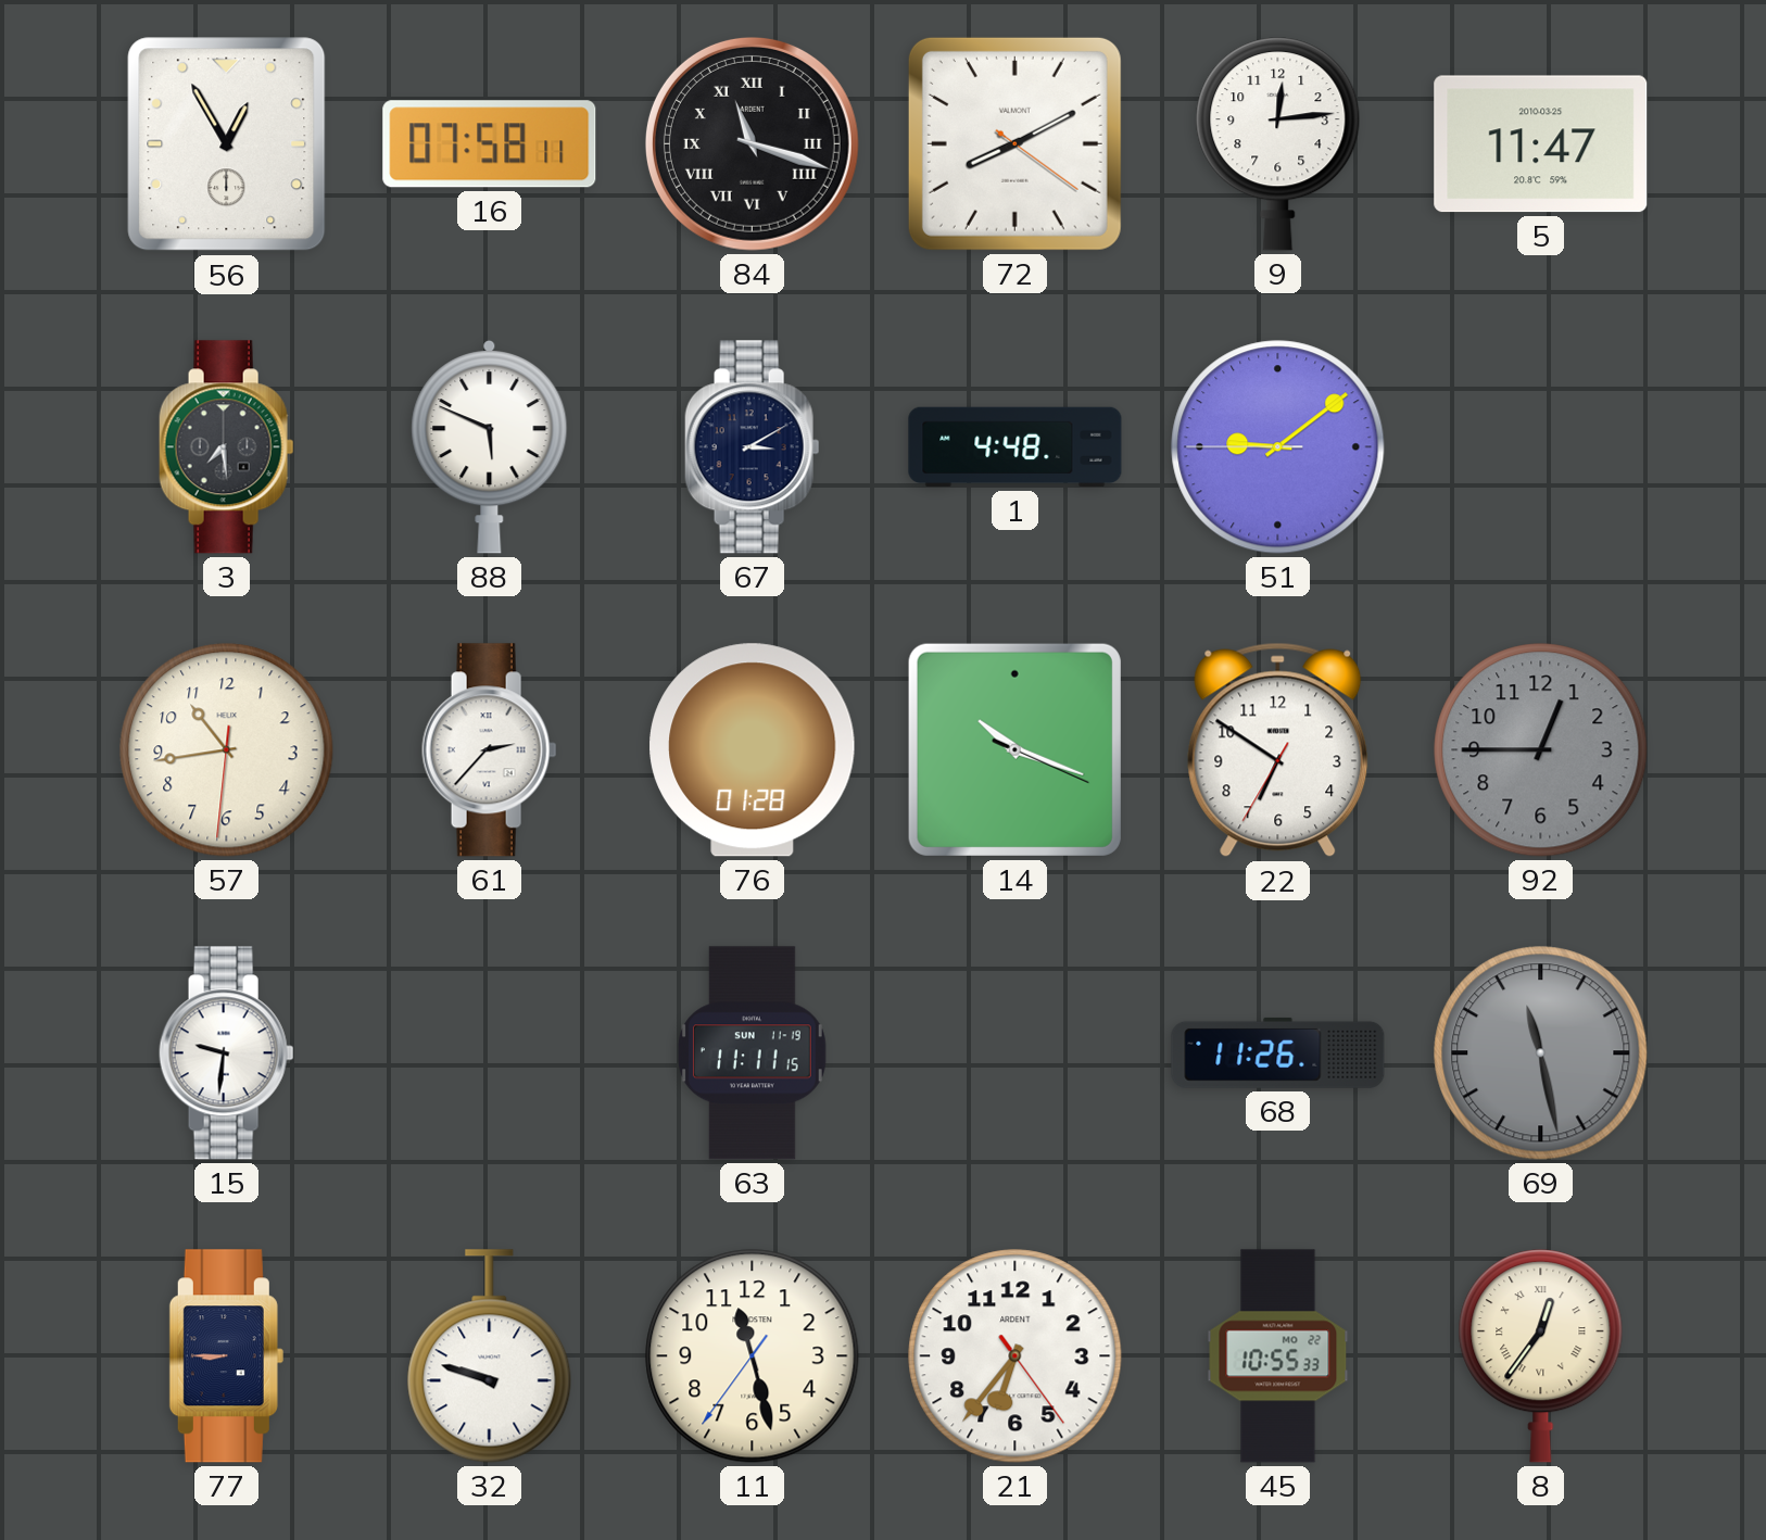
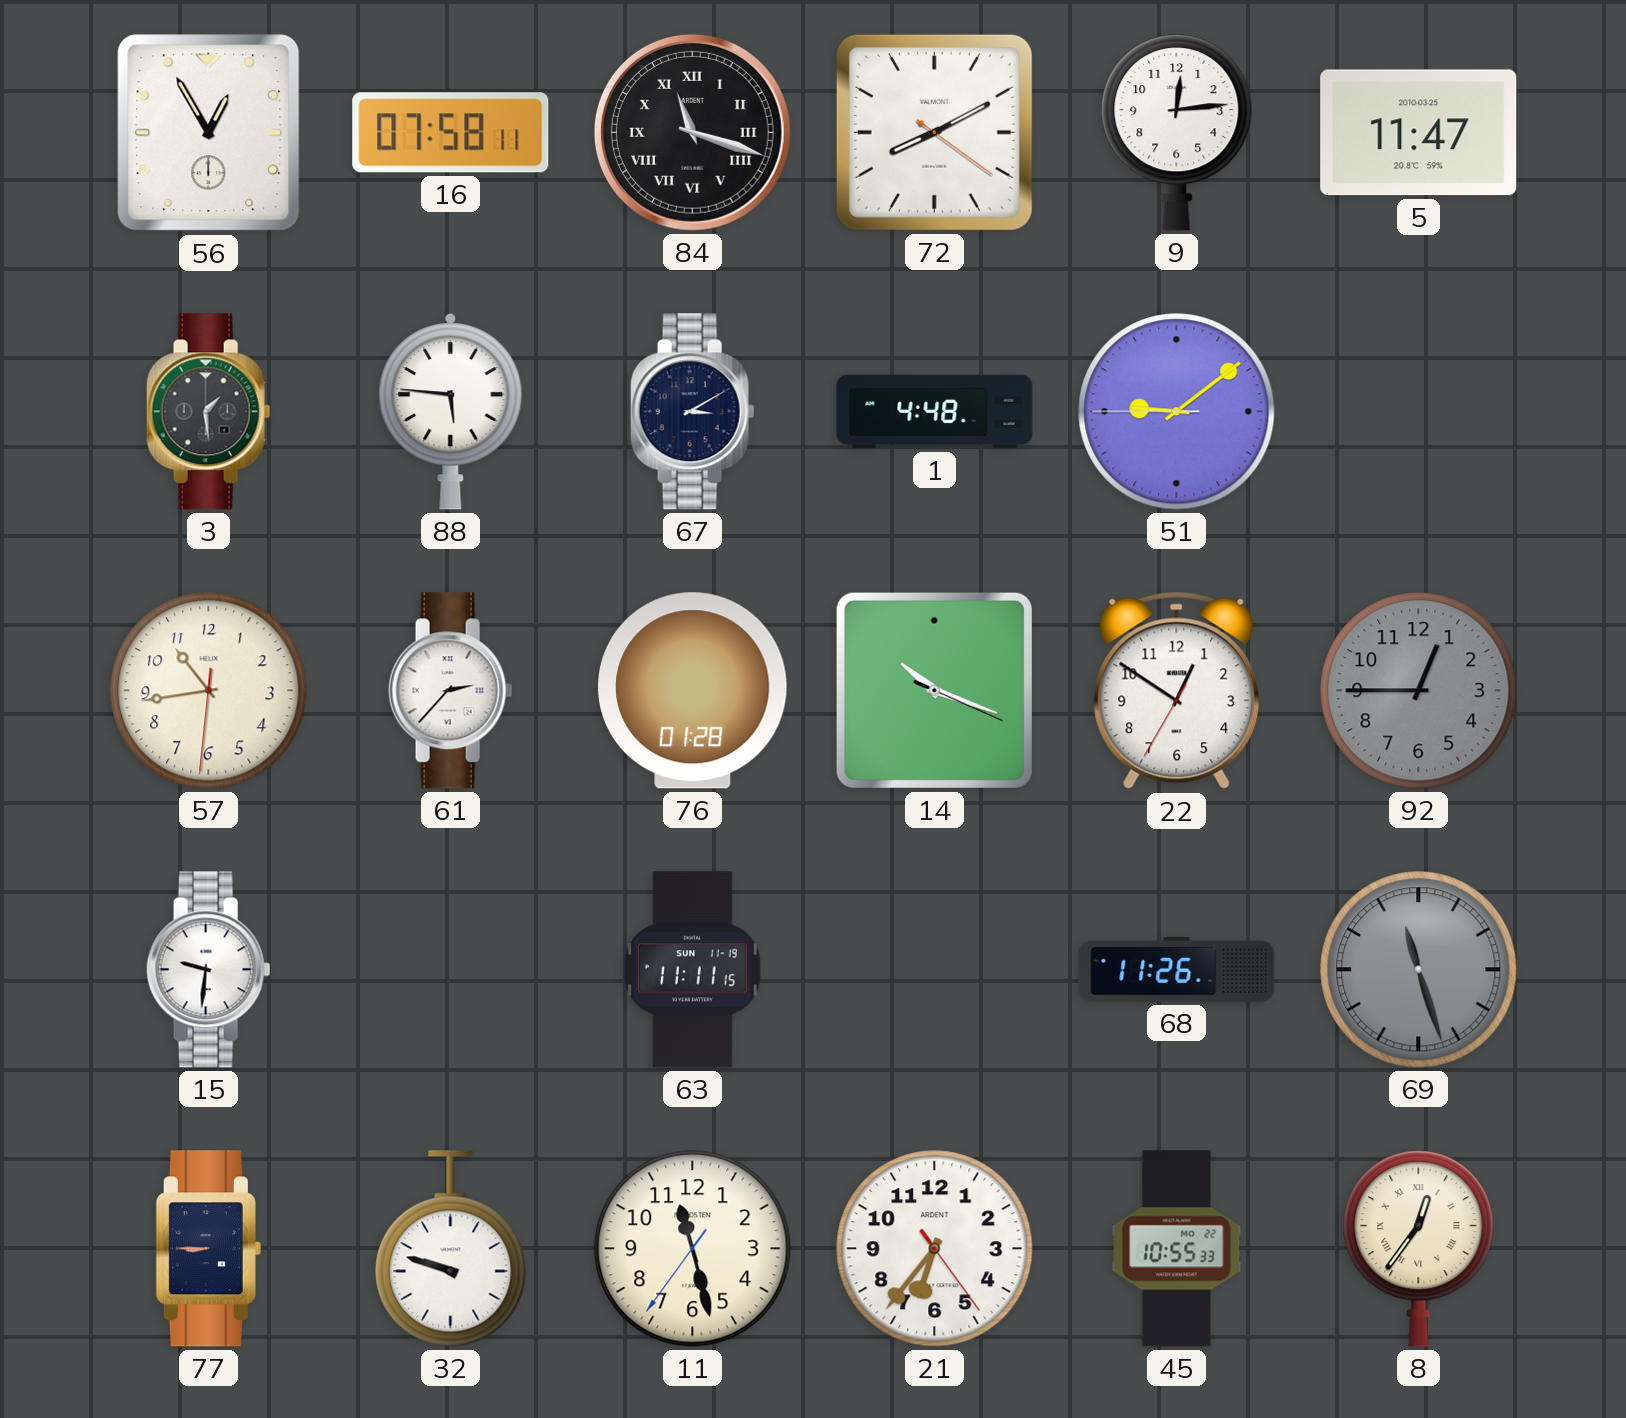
3: 7:29 -> 1:29
88: 5:49 -> 5:46
22: 6:50 -> 12:50
69: 11:28 -> 11:27
